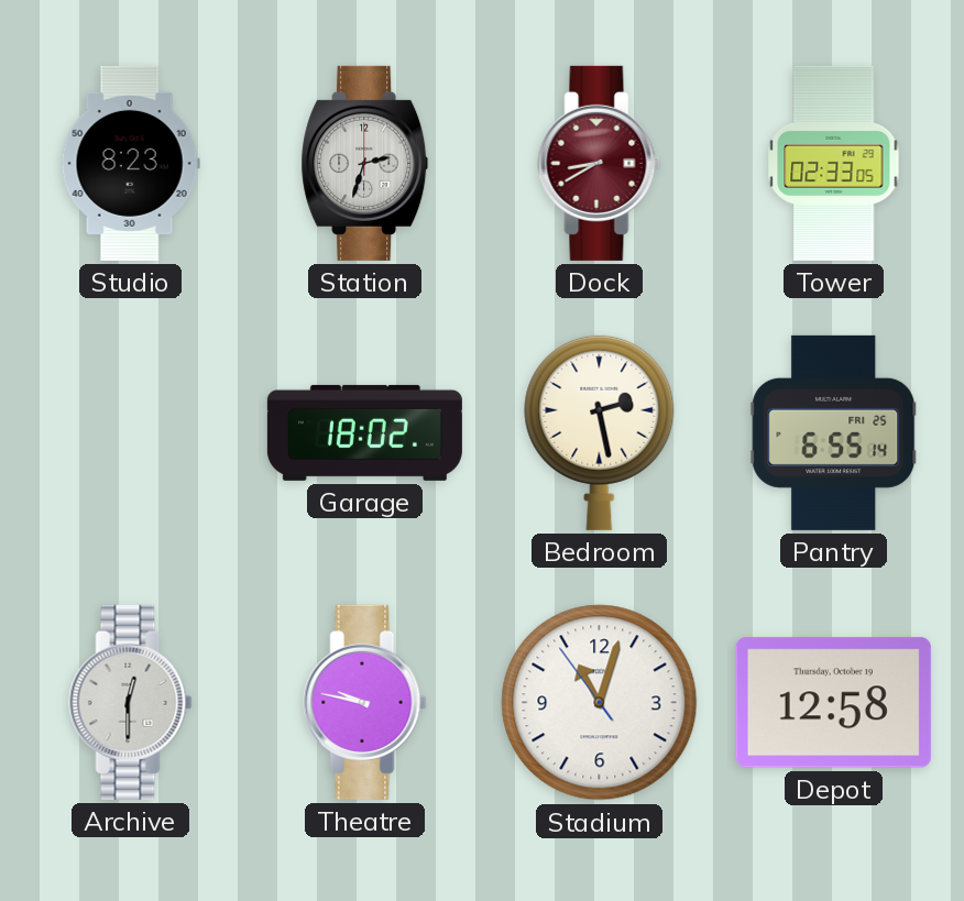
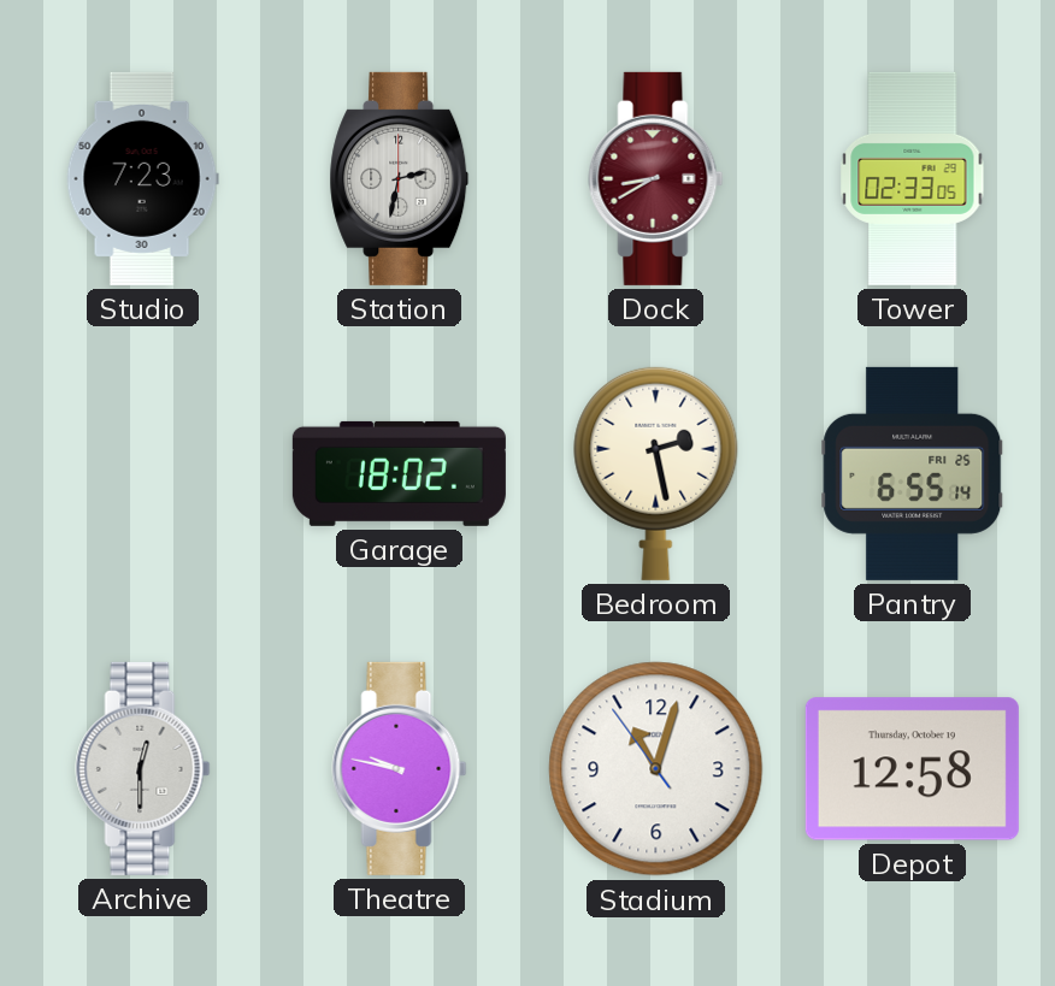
Studio: 8:23 -> 7:23
Station: 2:33 -> 2:32
